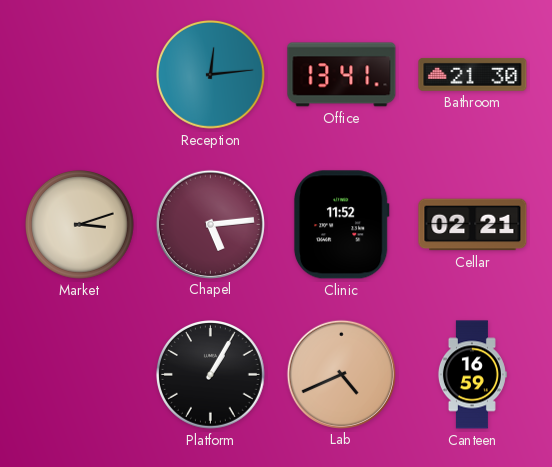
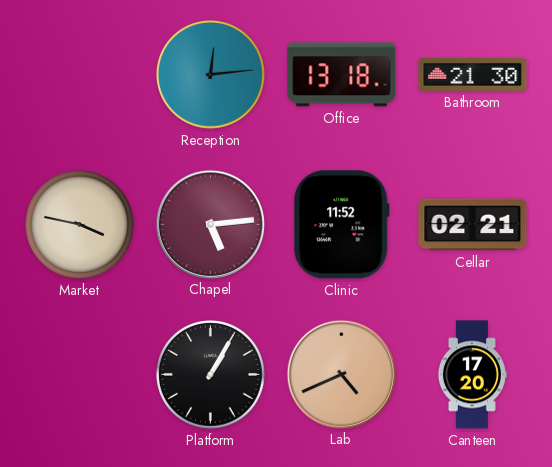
Office: 13:41 -> 13:18
Market: 3:12 -> 3:47
Canteen: 16:59 -> 17:20
